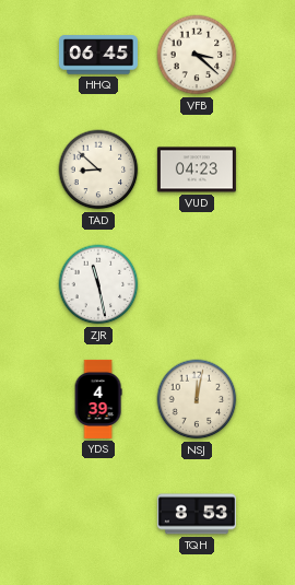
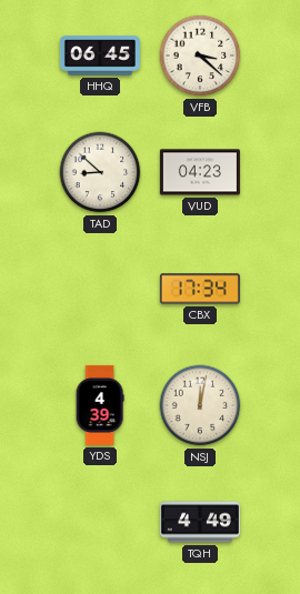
ZJR: 11:28 -> none
CBX: none -> 17:34
TQH: 8:53 -> 4:49
